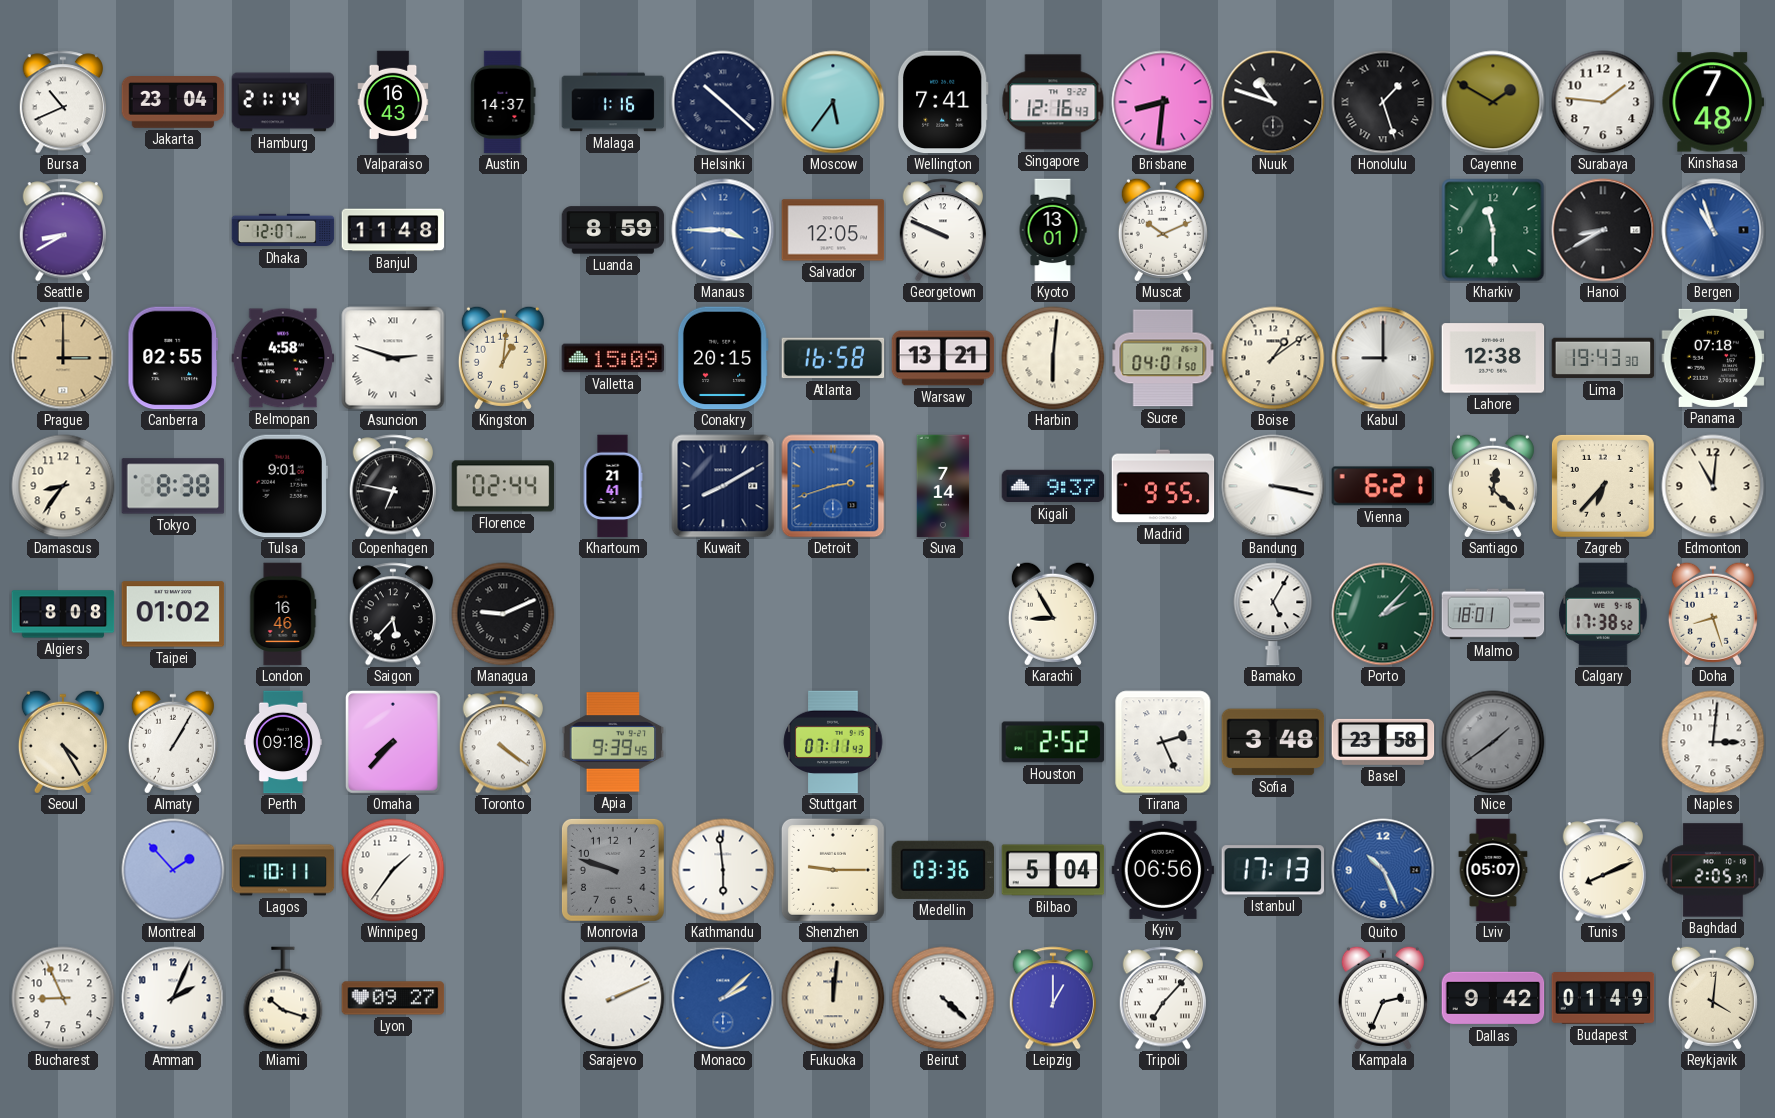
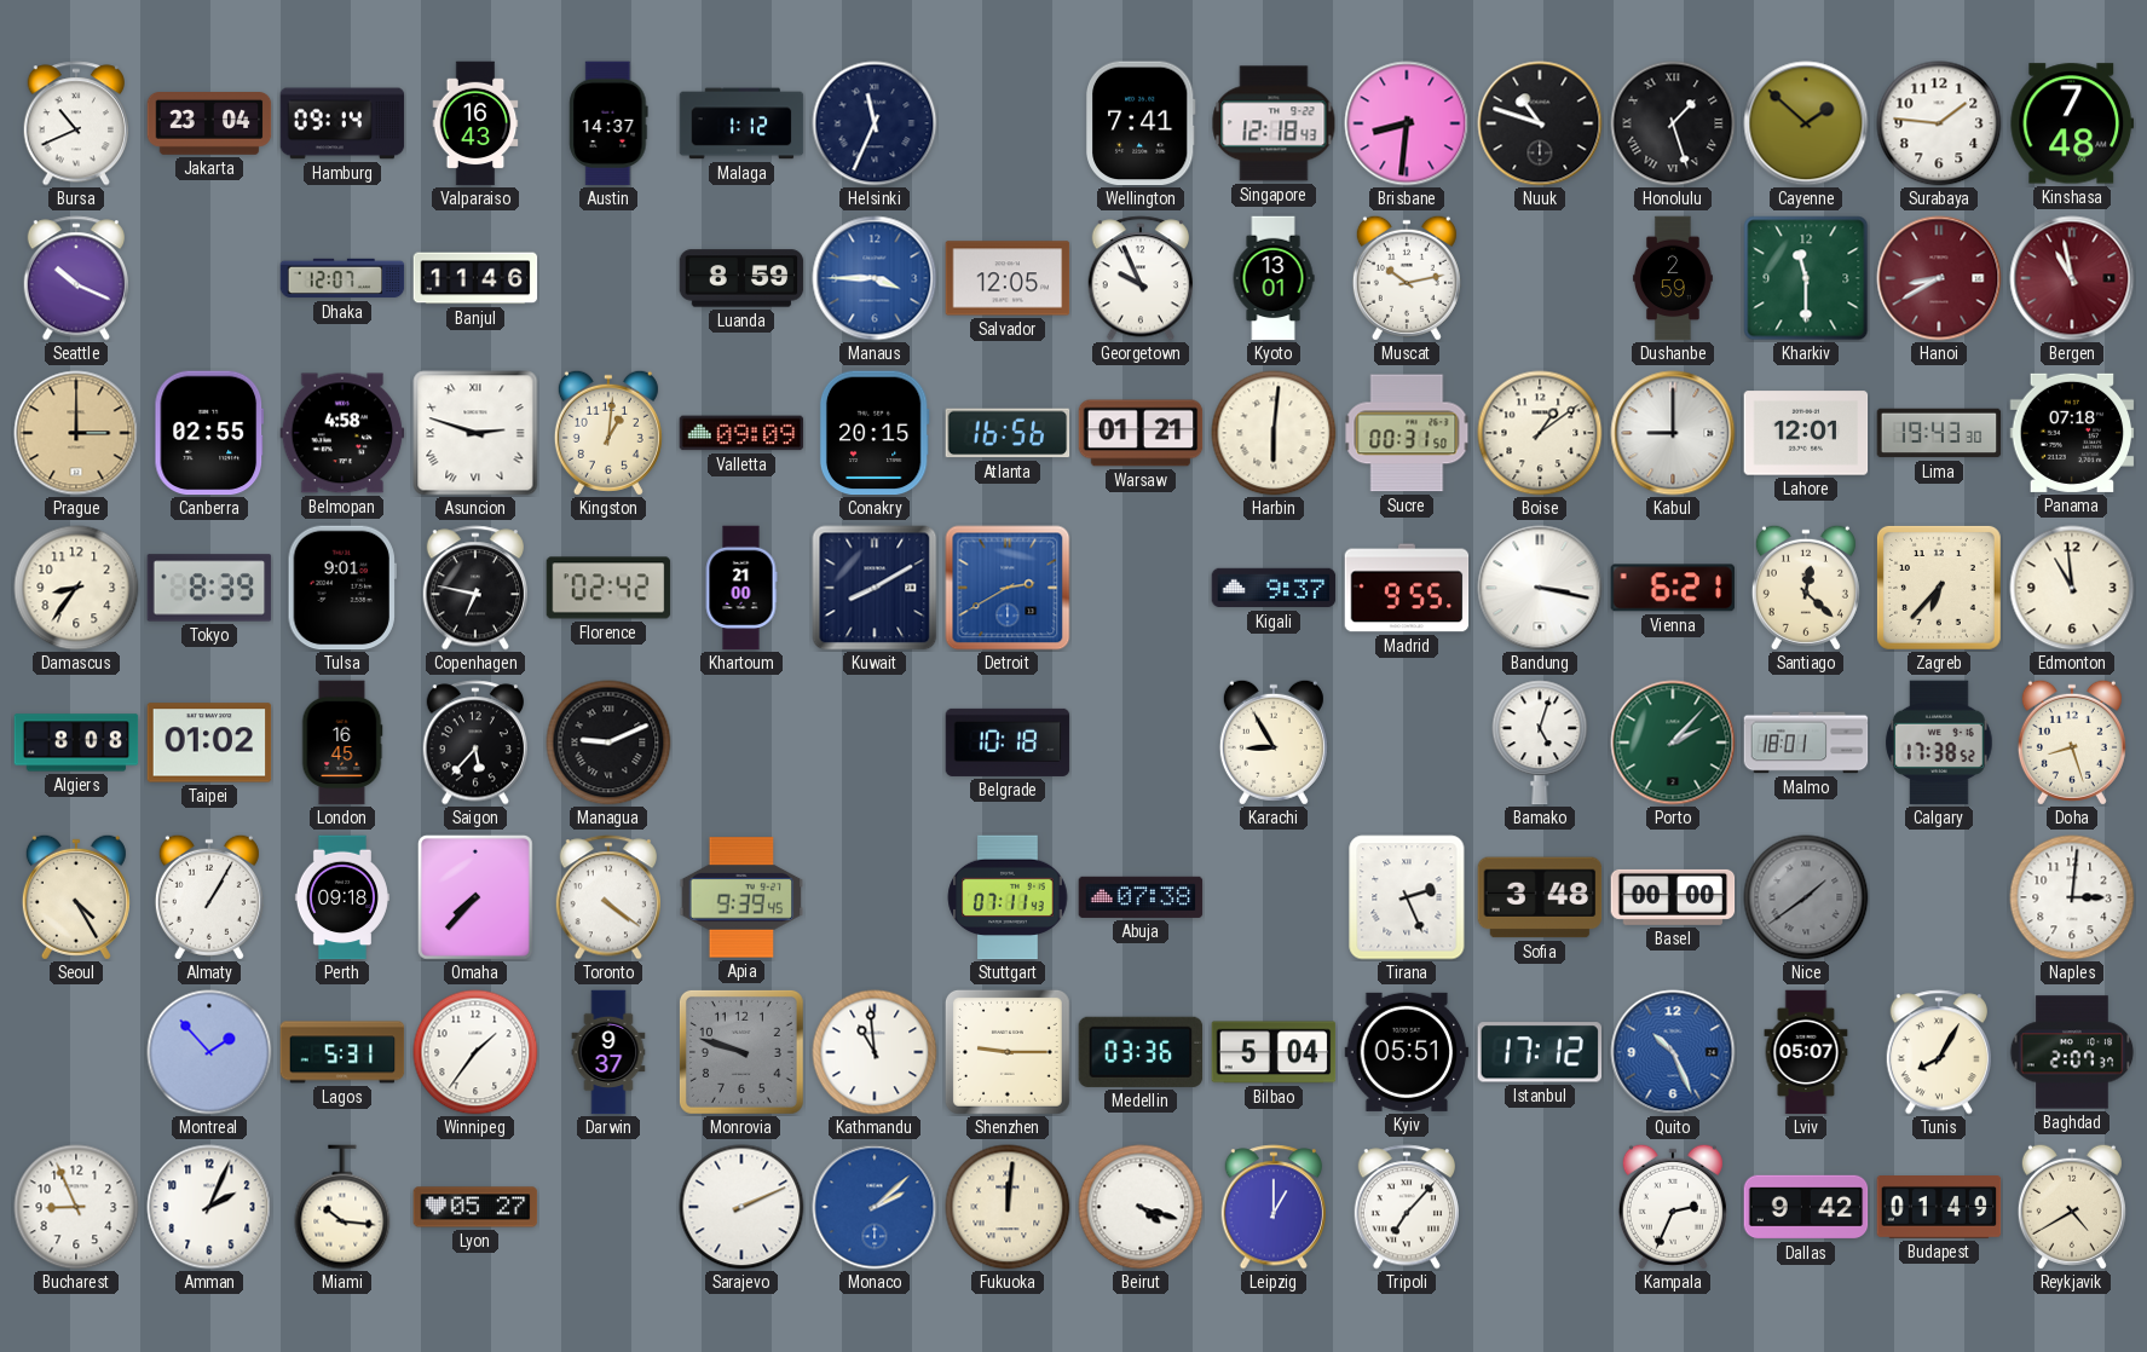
Hamburg: 21:14 -> 09:14
Malaga: 1:16 -> 1:12
Helsinki: 10:22 -> 11:34
Moscow: 5:36 -> none
Singapore: 12:16 -> 12:18
Cayenne: 1:50 -> 1:52
Seattle: 8:40 -> 10:19
Banjul: 11:48 -> 11:46
Georgetown: 9:49 -> 9:56
Muscat: 10:11 -> 10:13
Dushanbe: none -> 2:59
Hanoi dial: black -> burgundy
Bergen: 10:57 -> 10:58
Bergen dial: blue -> burgundy
Valletta: 15:09 -> 09:09
Atlanta: 16:58 -> 16:56
Warsaw: 13:21 -> 01:21
Sucre: 04:01 -> 00:31
Lahore: 12:38 -> 12:01
Tokyo: 8:38 -> 8:39
Florence: 02:44 -> 02:42
Khartoum: 21:41 -> 21:00
Detroit: 2:42 -> 2:40
Suva: 7:14 -> none
Edmonton: 11:01 -> 10:59
London: 16:46 -> 16:45
Belgrade: none -> 10:18
Bamako: 5:05 -> 5:03
Abuja: none -> 07:38
Houston: 2:52 -> none
Basel: 23:58 -> 00:00
Lagos: 10:11 -> 5:31
Darwin: none -> 9:37
Kathmandu: 5:59 -> 10:59
Kyiv: 06:56 -> 05:51
Istanbul: 17:13 -> 17:12
Tunis: 8:11 -> 8:05
Baghdad: 2:05 -> 2:07
Miami: 10:18 -> 10:16
Lyon: 09:27 -> 05:27
Beirut: 4:22 -> 4:18
Reykjavik: 4:01 -> 4:40
